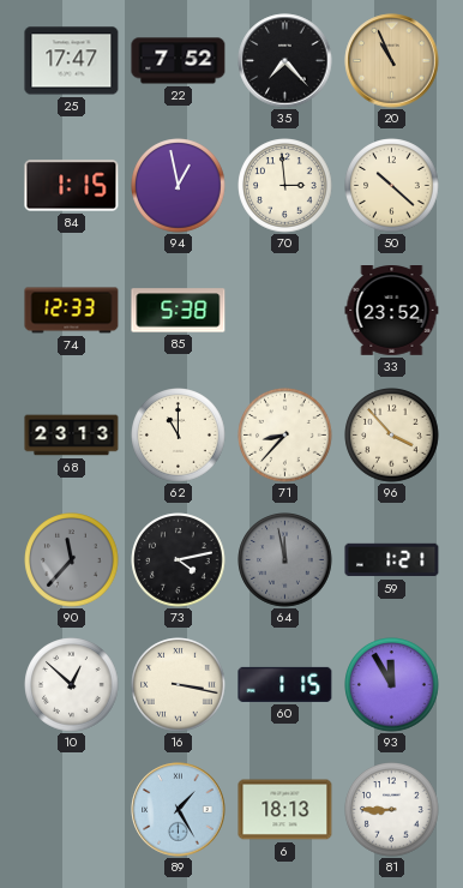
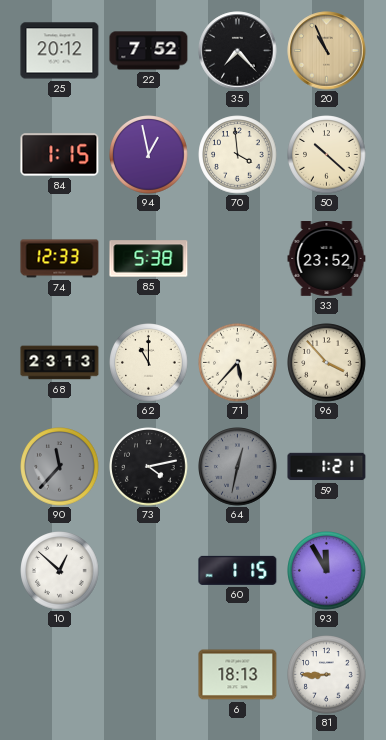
25: 17:47 -> 20:12
70: 2:59 -> 3:59
71: 8:37 -> 5:37
64: 11:58 -> 12:32
16: 3:17 -> none
89: 1:25 -> none
